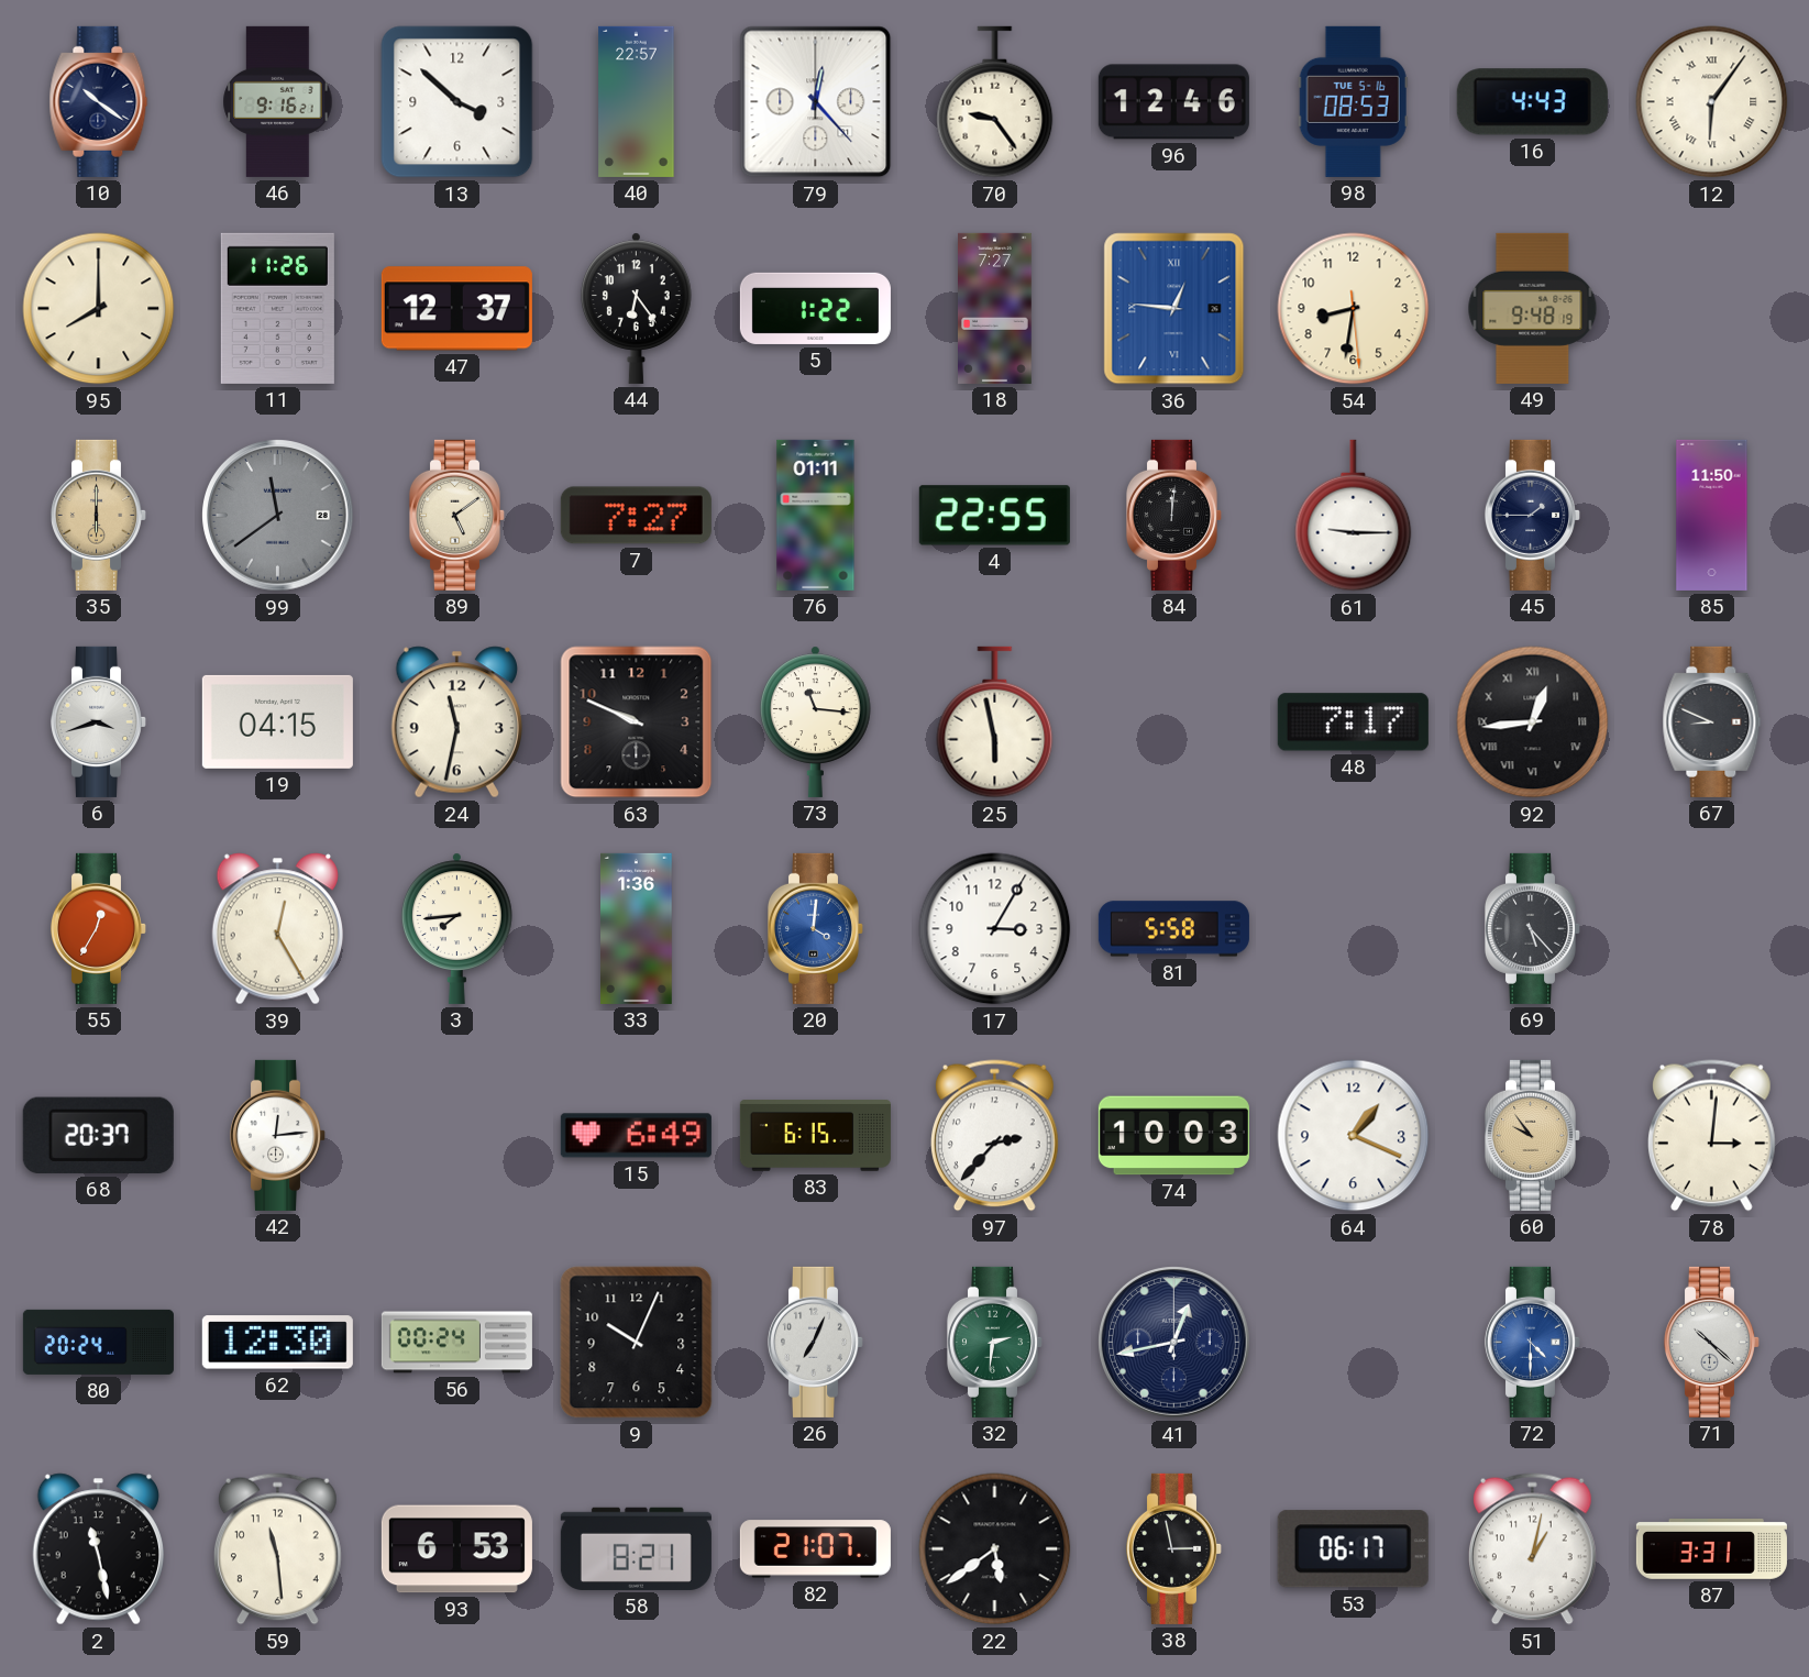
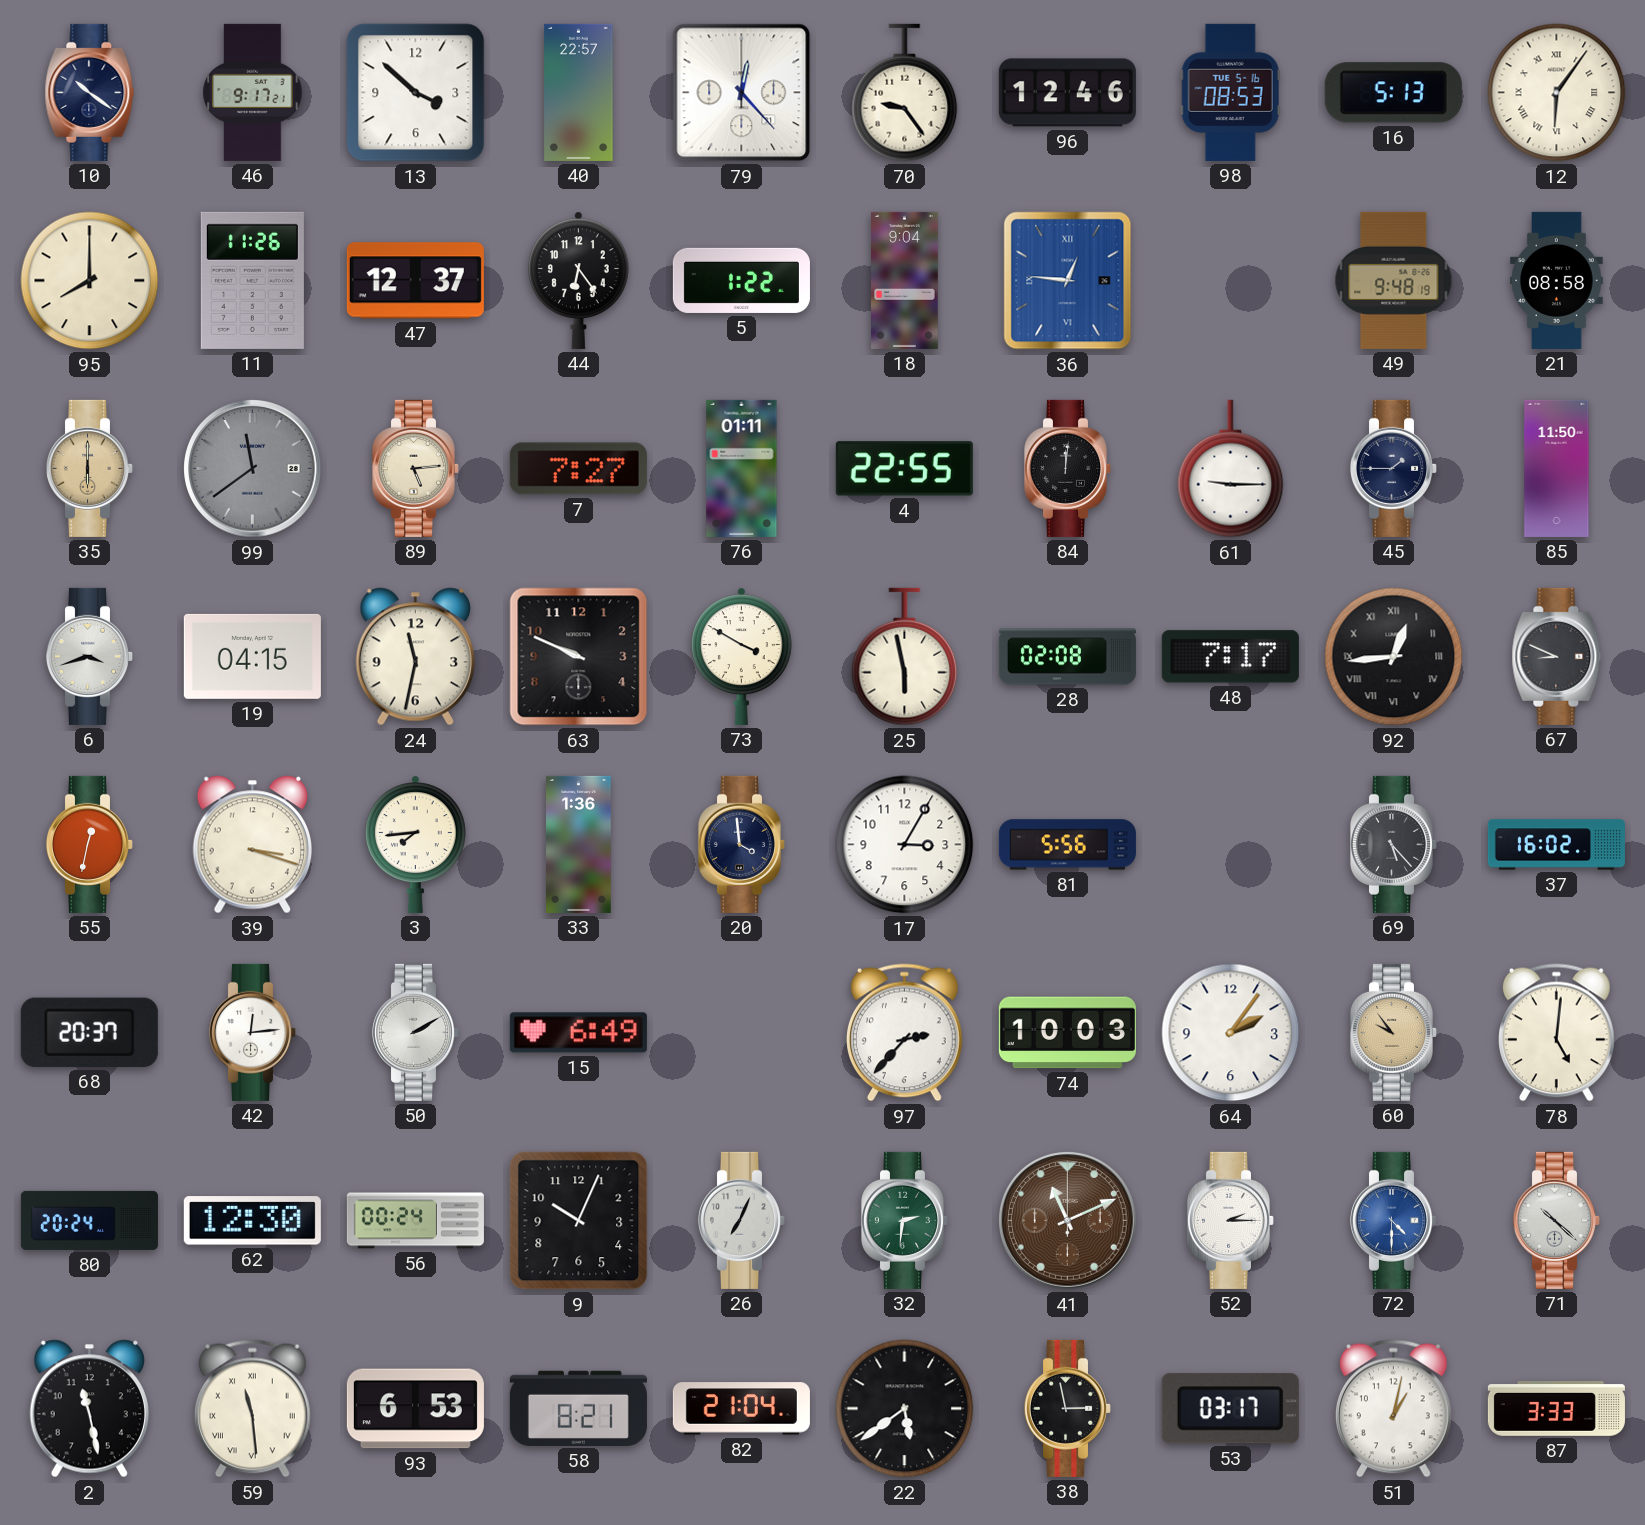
46: 9:16 -> 9:17
16: 4:43 -> 5:13
18: 7:27 -> 9:04
54: 8:31 -> none
21: none -> 08:58
89: 5:09 -> 5:14
73: 11:16 -> 3:50
28: none -> 02:08
55: 12:35 -> 12:32
39: 12:25 -> 3:18
20: 4:01 -> 3:59
20 dial: blue -> navy
81: 5:58 -> 5:56
37: none -> 16:02
50: none -> 2:10
83: 6:15 -> none
64: 1:19 -> 2:06
78: 3:01 -> 5:01
41: 12:43 -> 11:11
41 dial: navy -> brown
52: none -> 2:15
59 numerals: Arabic -> Roman
82: 21:07 -> 21:04
53: 06:17 -> 03:17
87: 3:31 -> 3:33
